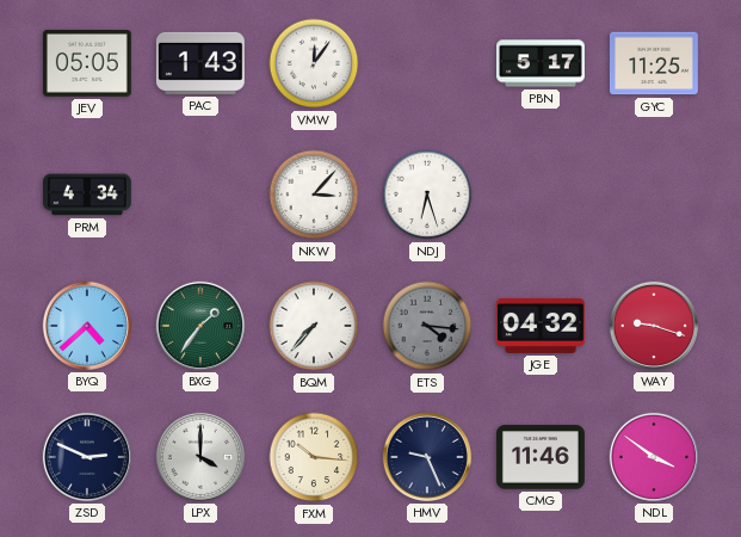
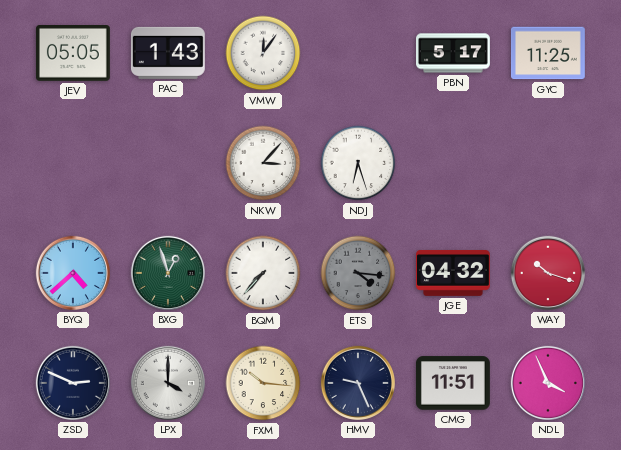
PRM: 4:34 -> none
BXG: 1:36 -> 12:57
WAY: 9:18 -> 10:18
CMG: 11:46 -> 11:51
NDL: 3:51 -> 3:56
